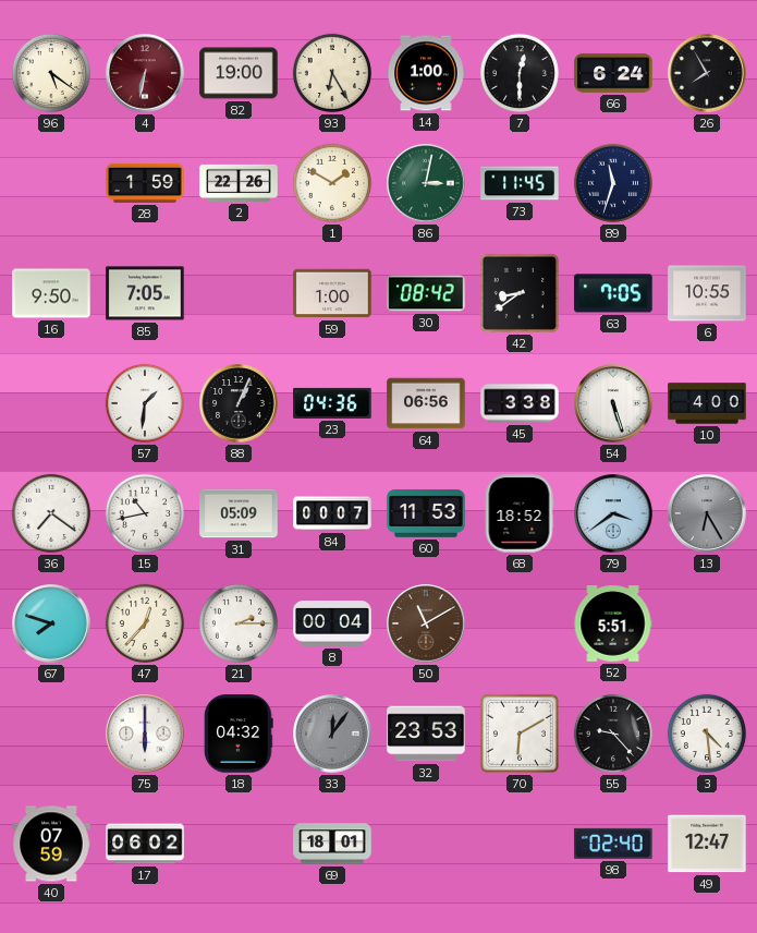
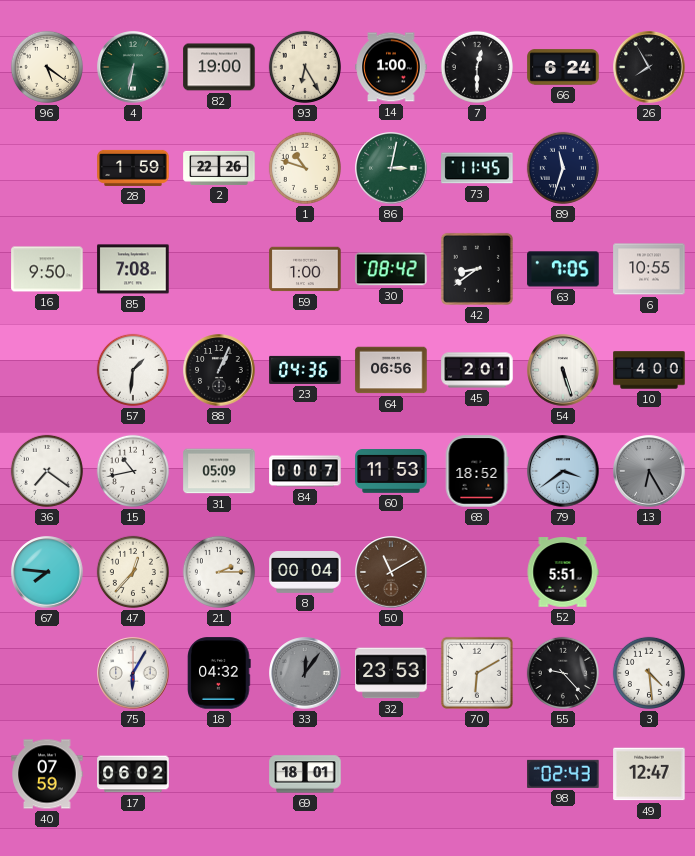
4 dial: burgundy -> green
1: 1:50 -> 10:48
85: 7:05 -> 7:08
45: 3:38 -> 2:01
67: 7:48 -> 7:46
75: 6:00 -> 6:05
98: 02:40 -> 02:43
